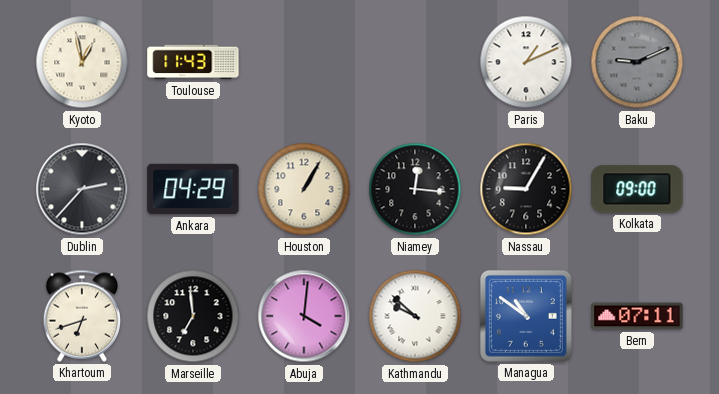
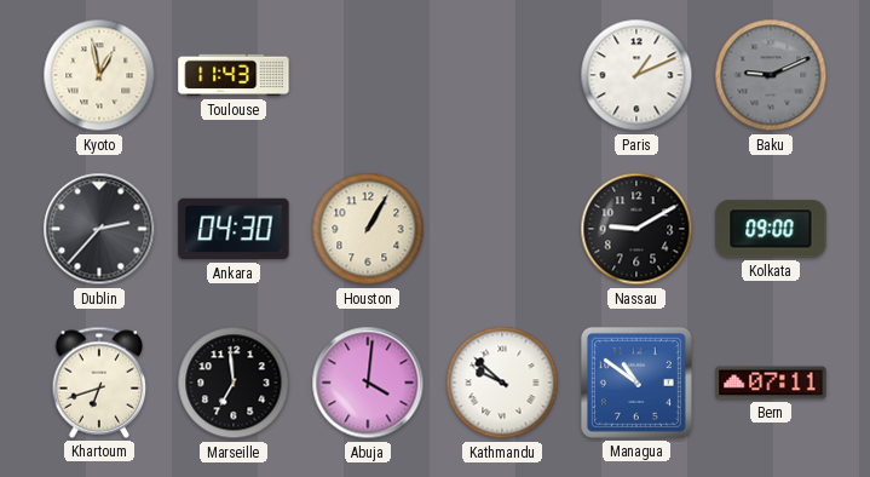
Ankara: 04:29 -> 04:30
Niamey: 12:16 -> none
Nassau: 9:05 -> 9:10
